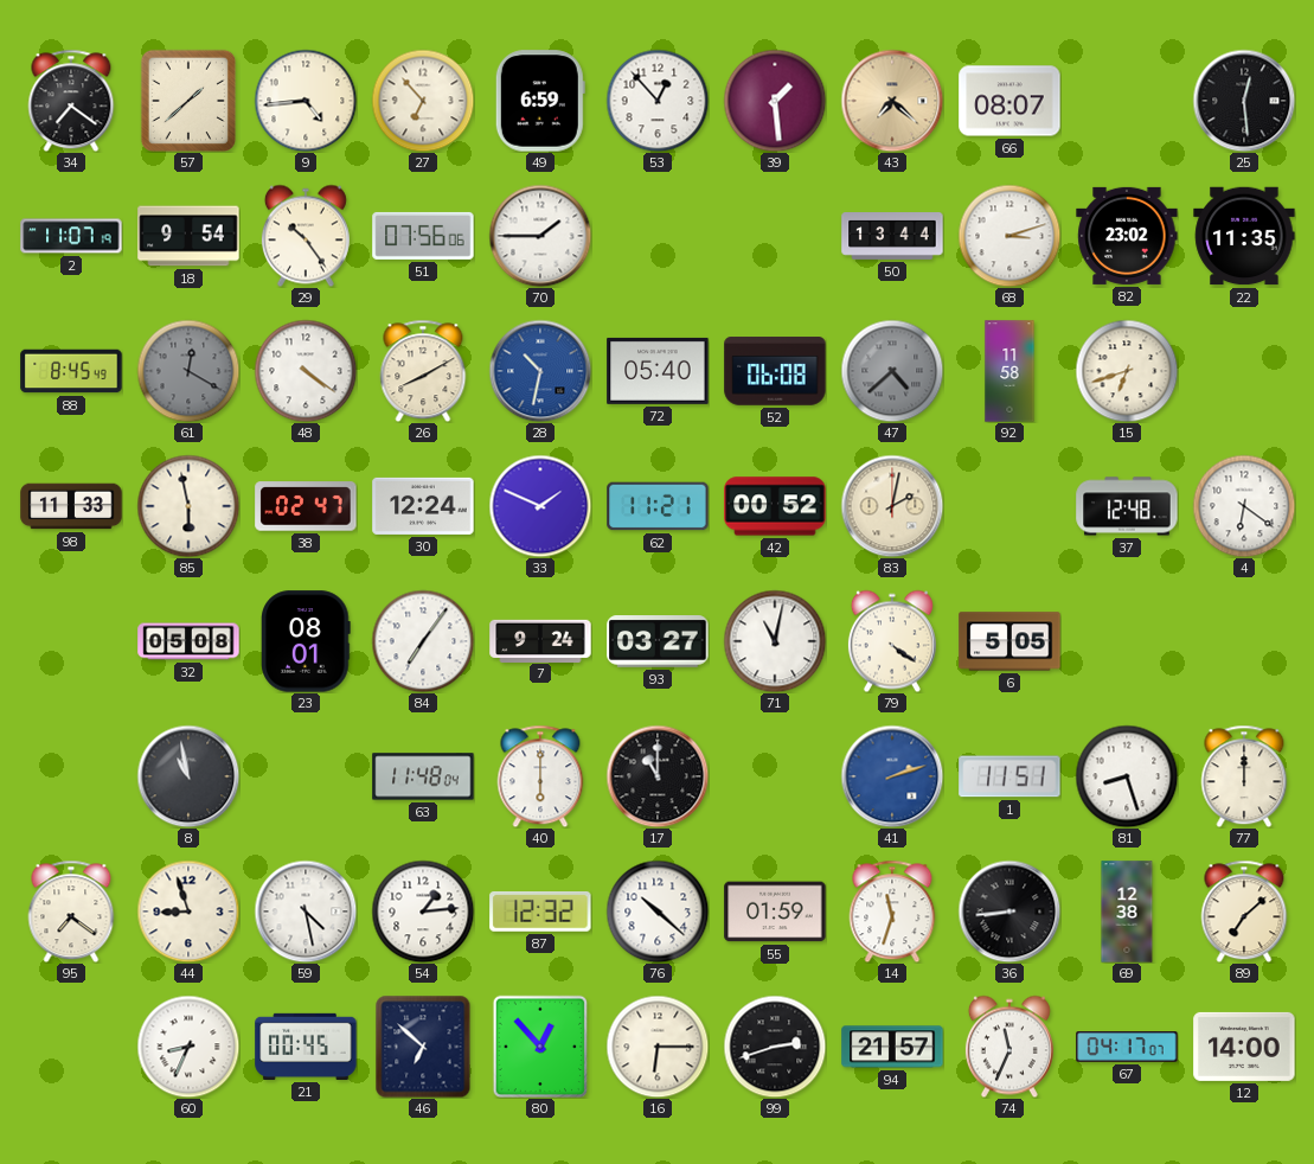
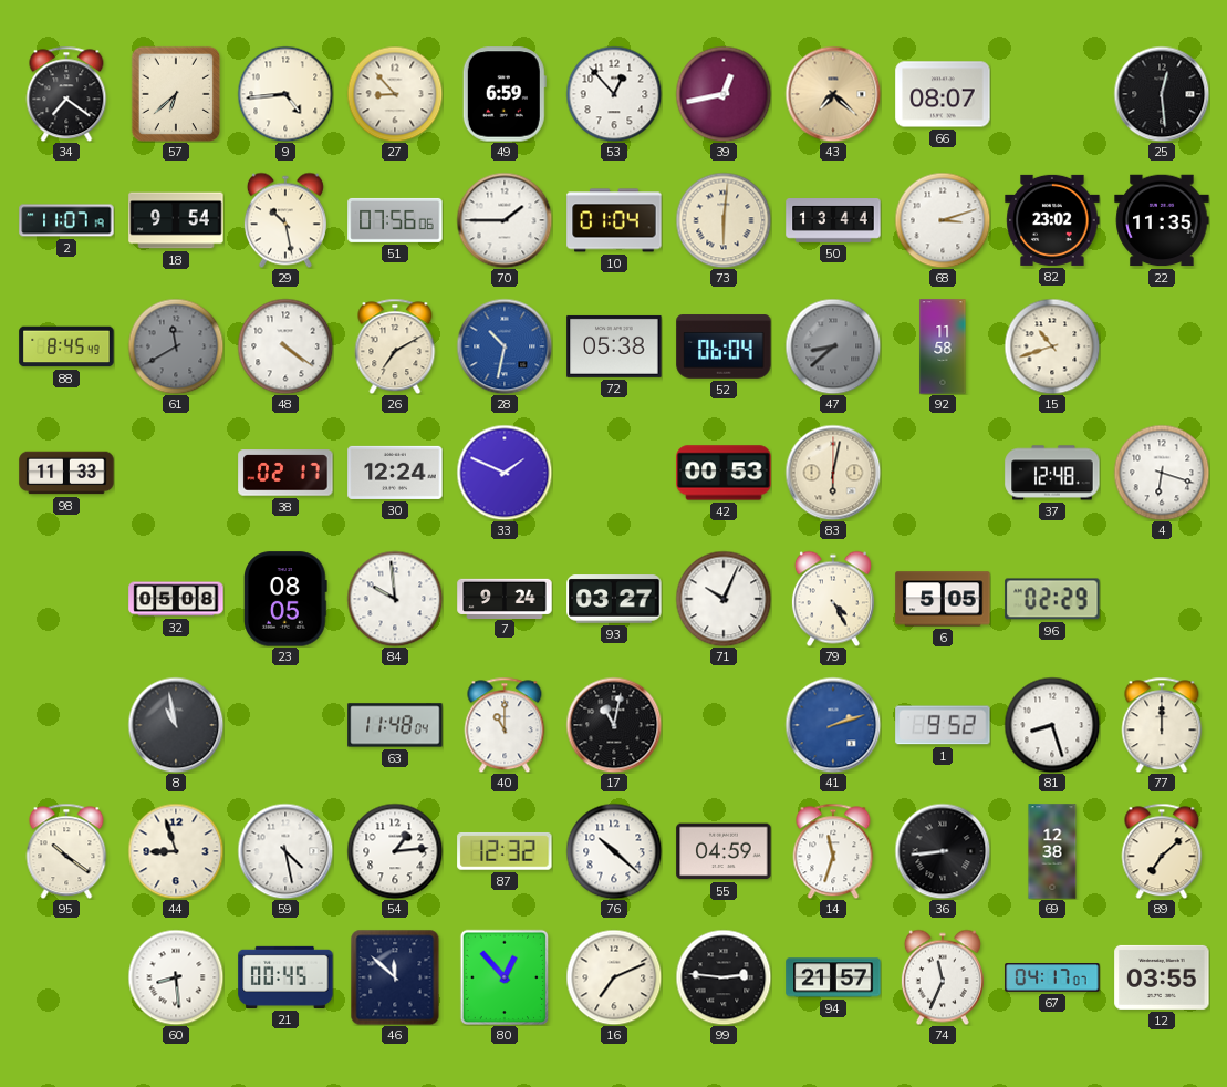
57: 1:38 -> 6:38
27: 6:53 -> 8:53
39: 1:29 -> 12:43
29: 10:24 -> 10:28
10: none -> 01:04
73: none -> 6:01
61: 12:20 -> 11:40
26: 8:10 -> 7:10
72: 05:40 -> 05:38
52: 06:08 -> 06:04
47: 4:38 -> 8:38
15: 6:42 -> 10:42
85: 5:58 -> none
38: 02:47 -> 02:17
62: 11:21 -> none
42: 00:52 -> 00:53
83: 2:02 -> 6:02
4: 6:21 -> 6:18
23: 08:01 -> 08:05
84: 7:06 -> 9:59
71: 11:02 -> 10:04
79: 4:21 -> 4:25
96: none -> 02:29
40: 6:00 -> 11:00
17: 11:00 -> 11:02
1: 11:51 -> 9:52
95: 7:21 -> 10:21
55: 01:59 -> 04:59
60: 8:34 -> 8:29
46: 6:52 -> 11:52
16: 6:15 -> 7:11
99: 2:42 -> 2:46
12: 14:00 -> 03:55
